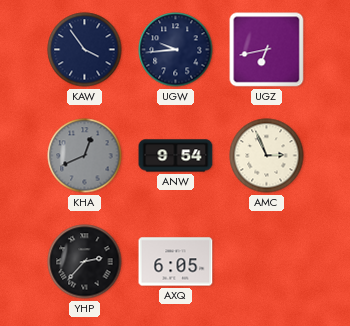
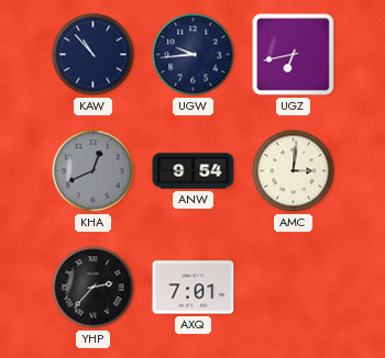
KAW: 3:54 -> 10:53
AMC: 2:56 -> 3:01
AXQ: 6:05 -> 7:01
